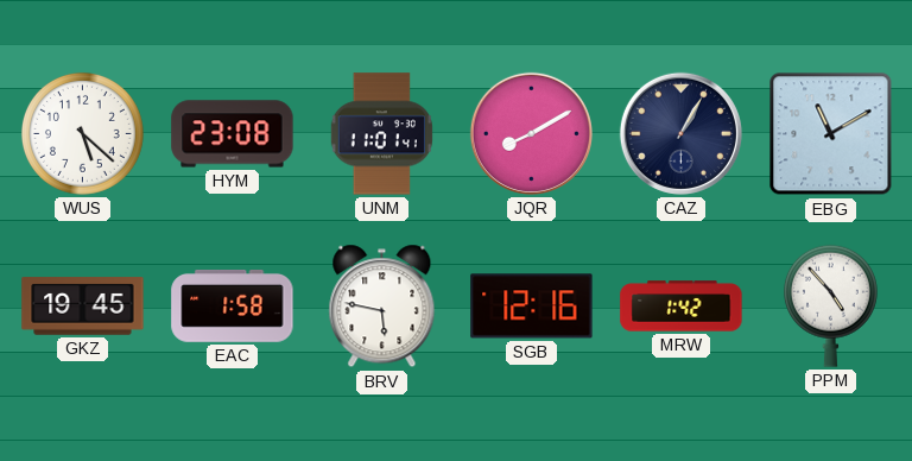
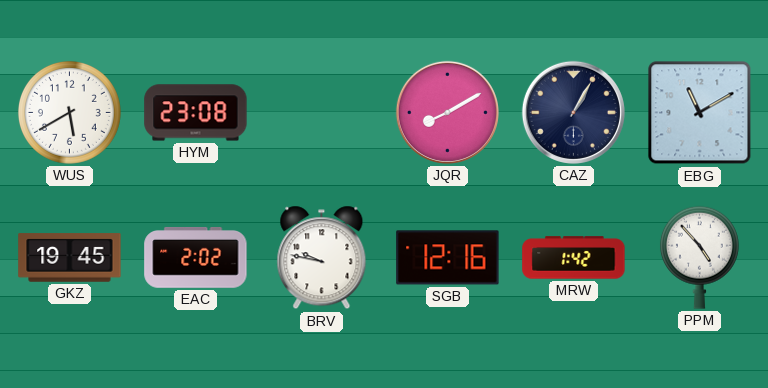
WUS: 5:22 -> 5:40
UNM: 11:01 -> none
EAC: 1:58 -> 2:02
BRV: 5:47 -> 9:47
